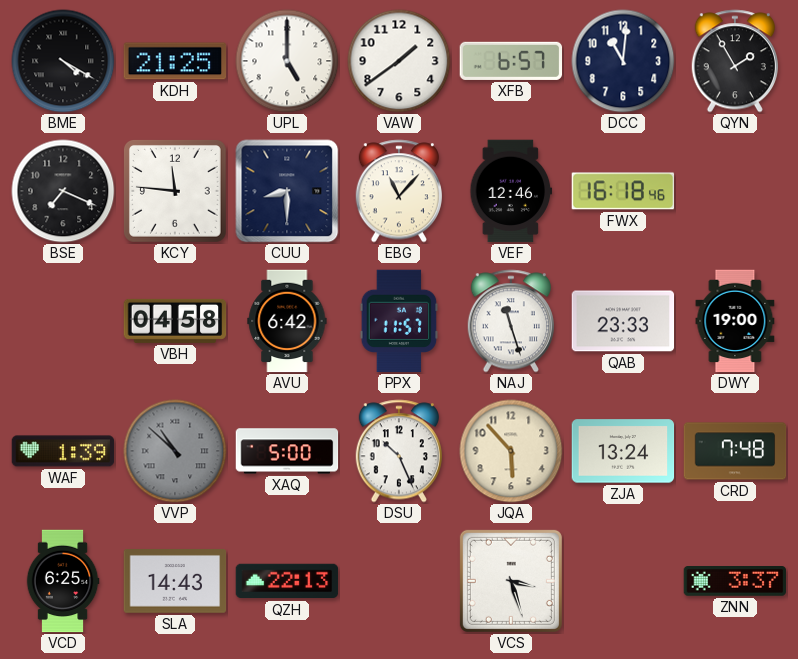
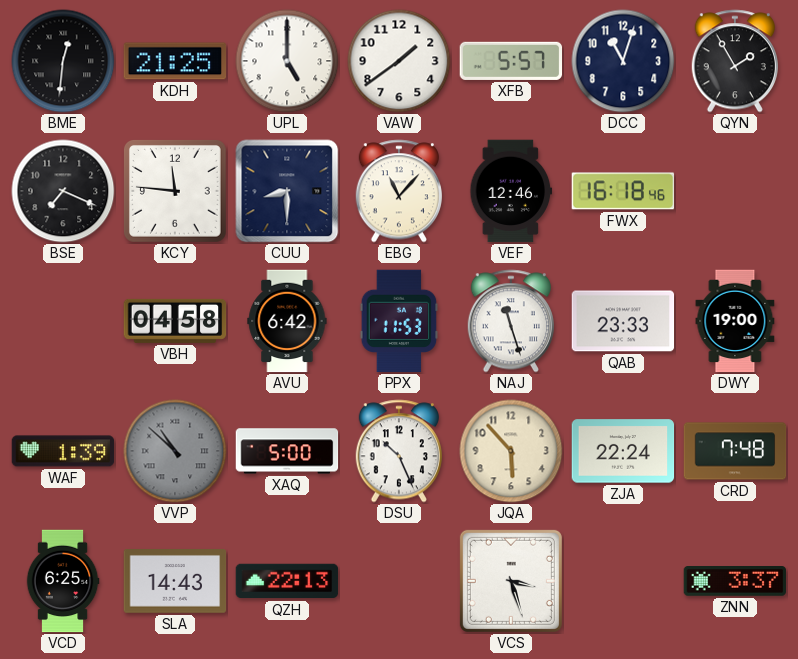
BME: 4:20 -> 12:31
XFB: 6:57 -> 5:57
DCC: 11:01 -> 11:03
PPX: 11:57 -> 11:53
ZJA: 13:24 -> 22:24
